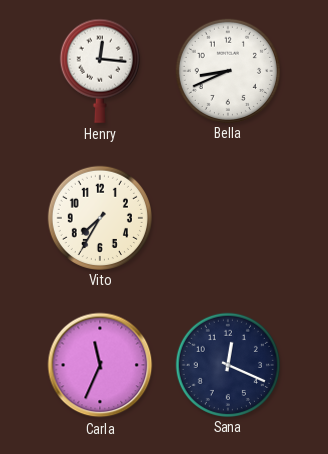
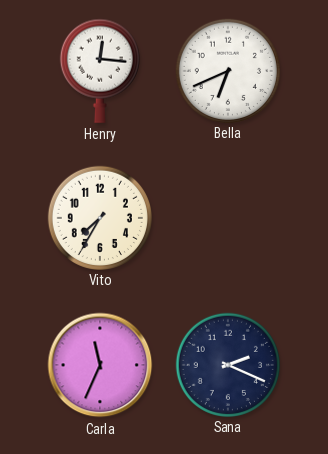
Bella: 8:41 -> 6:41
Sana: 12:19 -> 2:19
